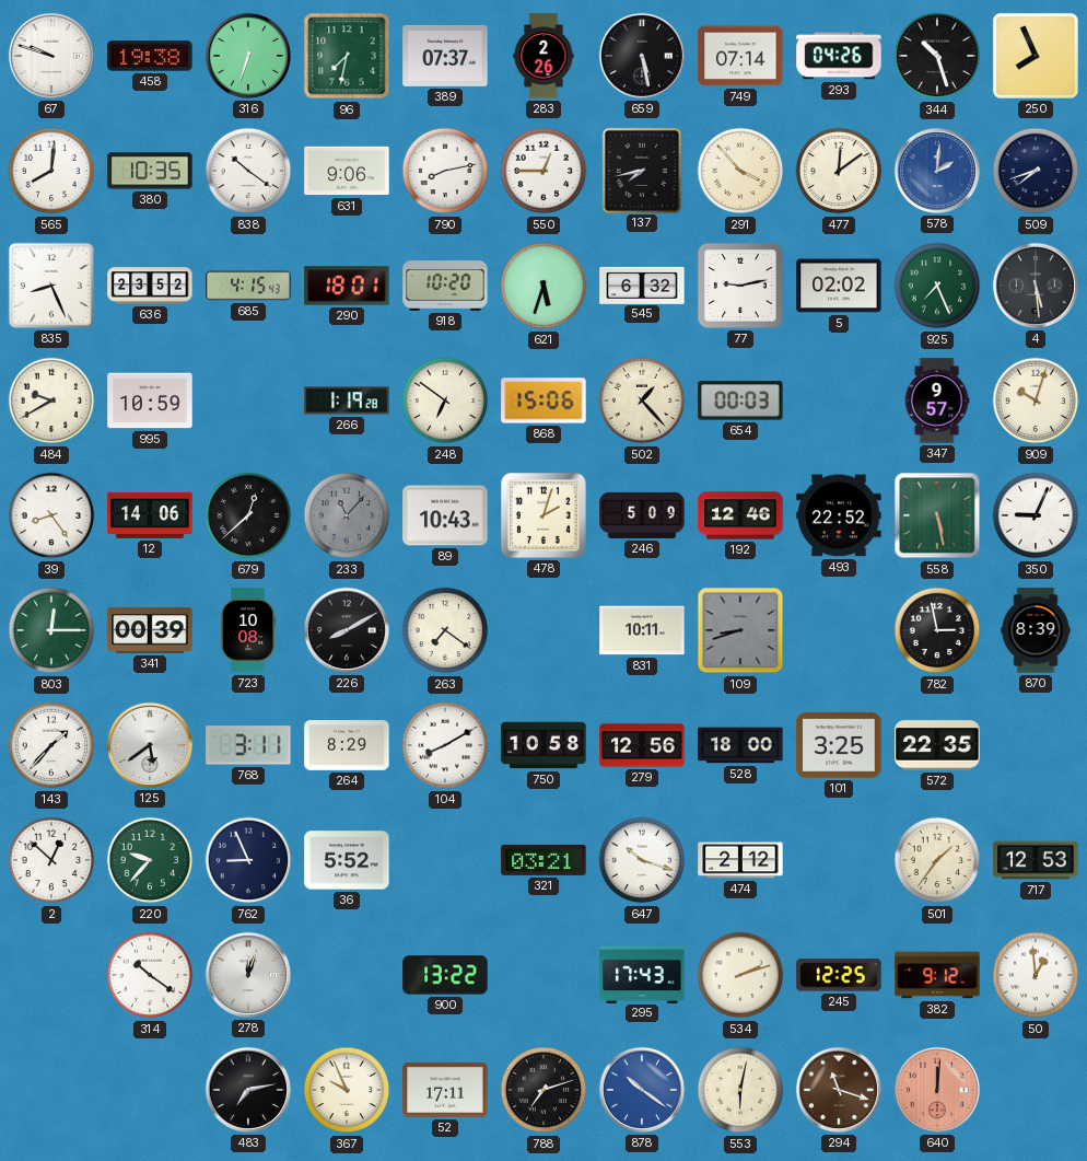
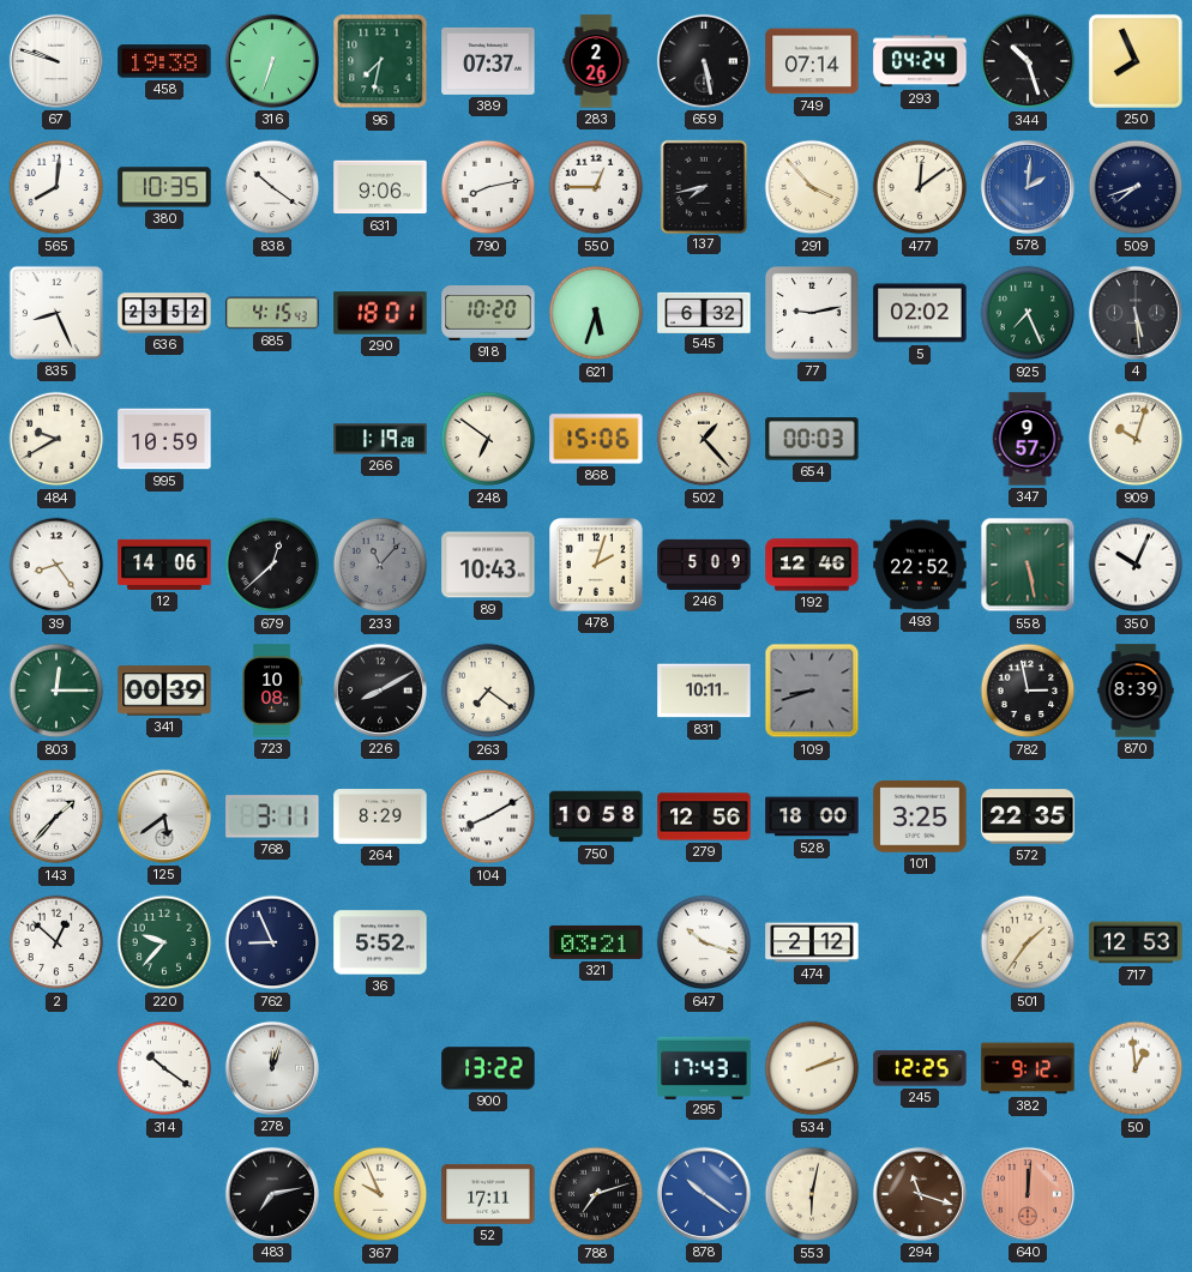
293: 04:26 -> 04:24
350: 9:04 -> 10:04
